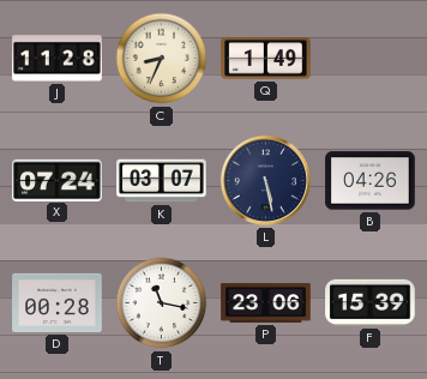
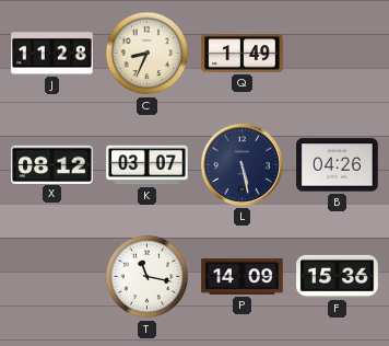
X: 07:24 -> 08:12
D: 00:28 -> none
P: 23:06 -> 14:09
F: 15:39 -> 15:36
